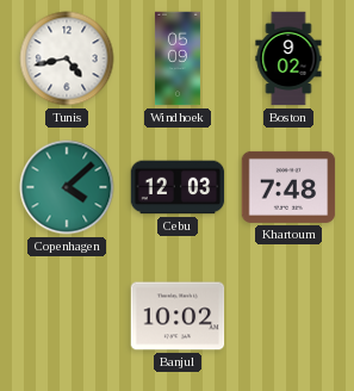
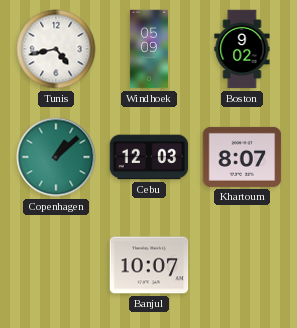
Copenhagen: 4:08 -> 1:08
Khartoum: 7:48 -> 8:07
Banjul: 10:02 -> 10:07
